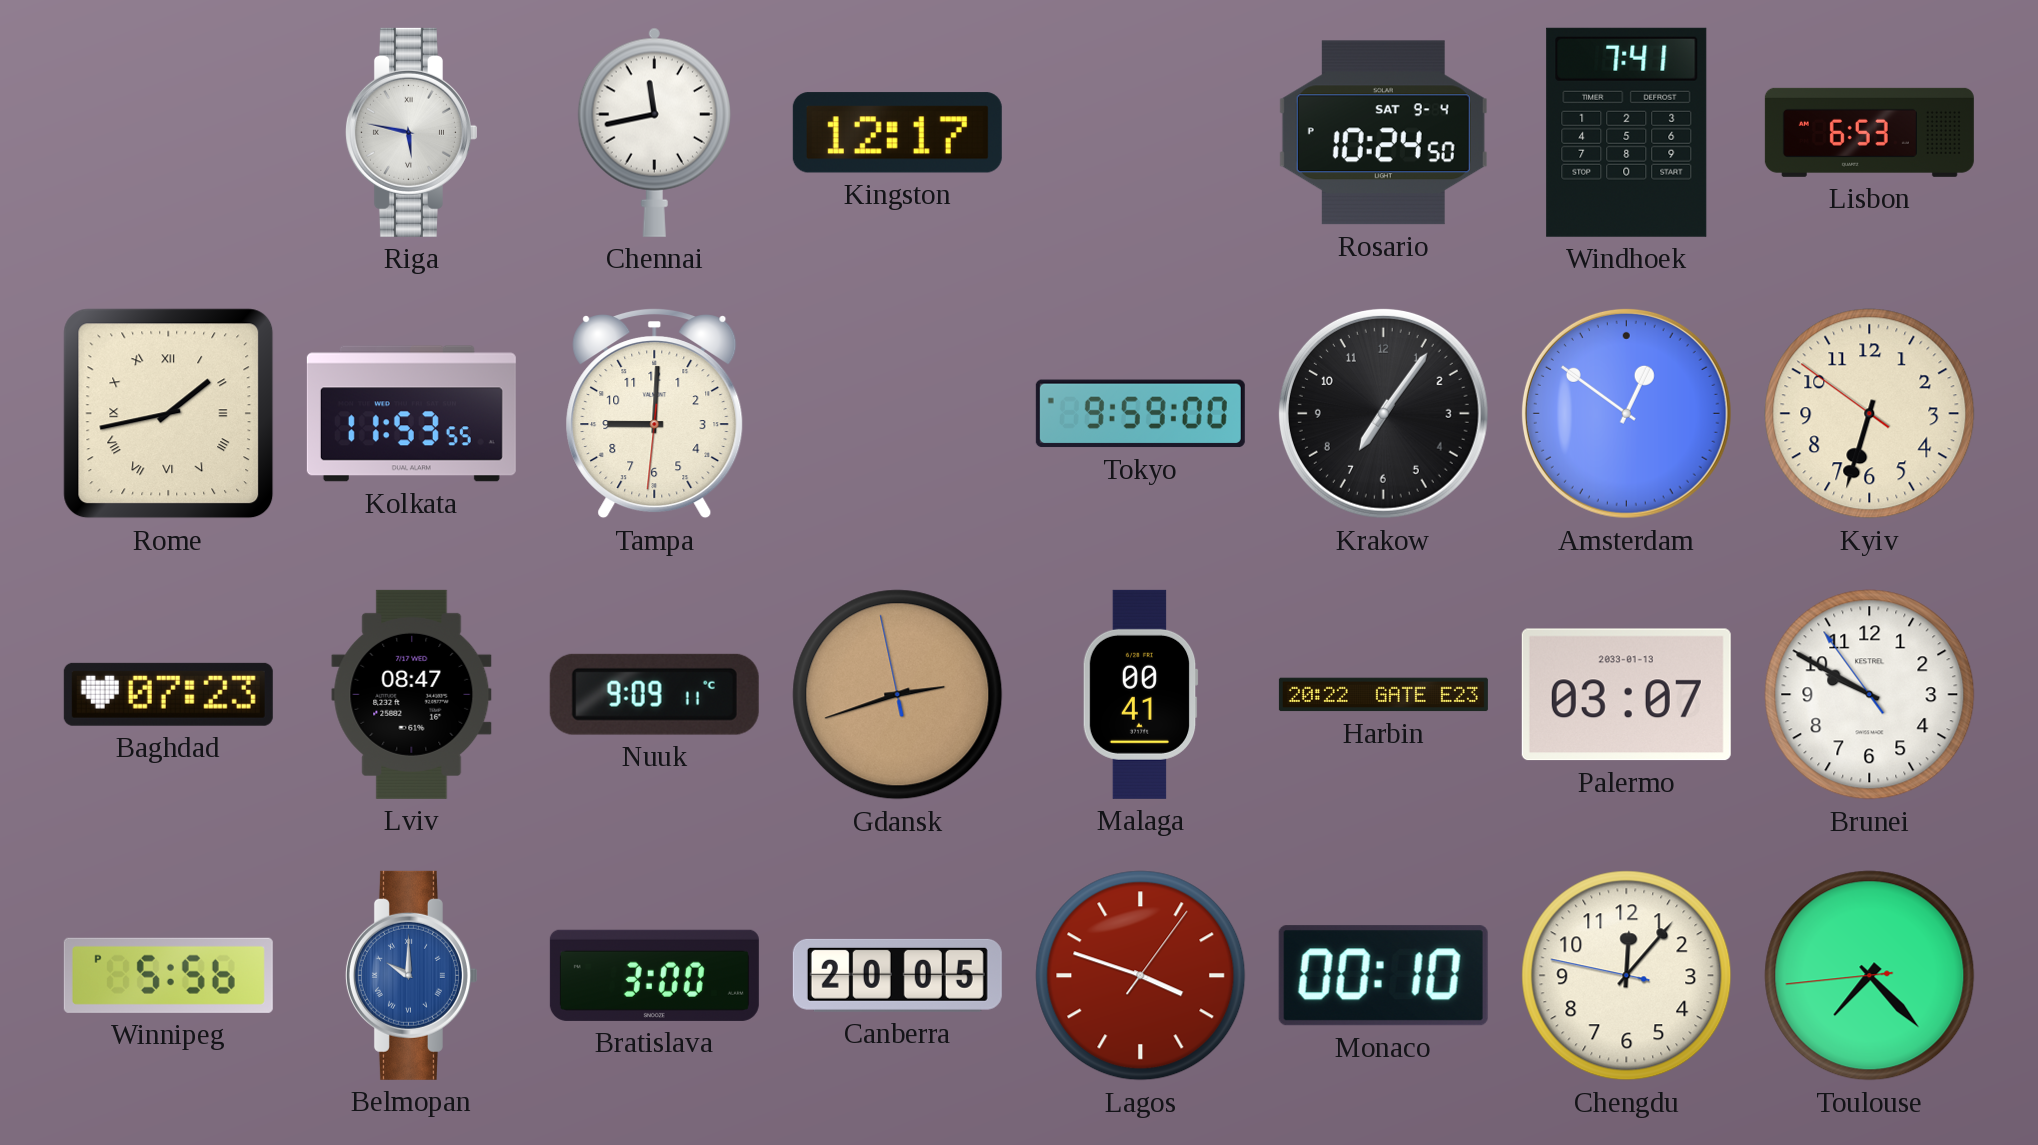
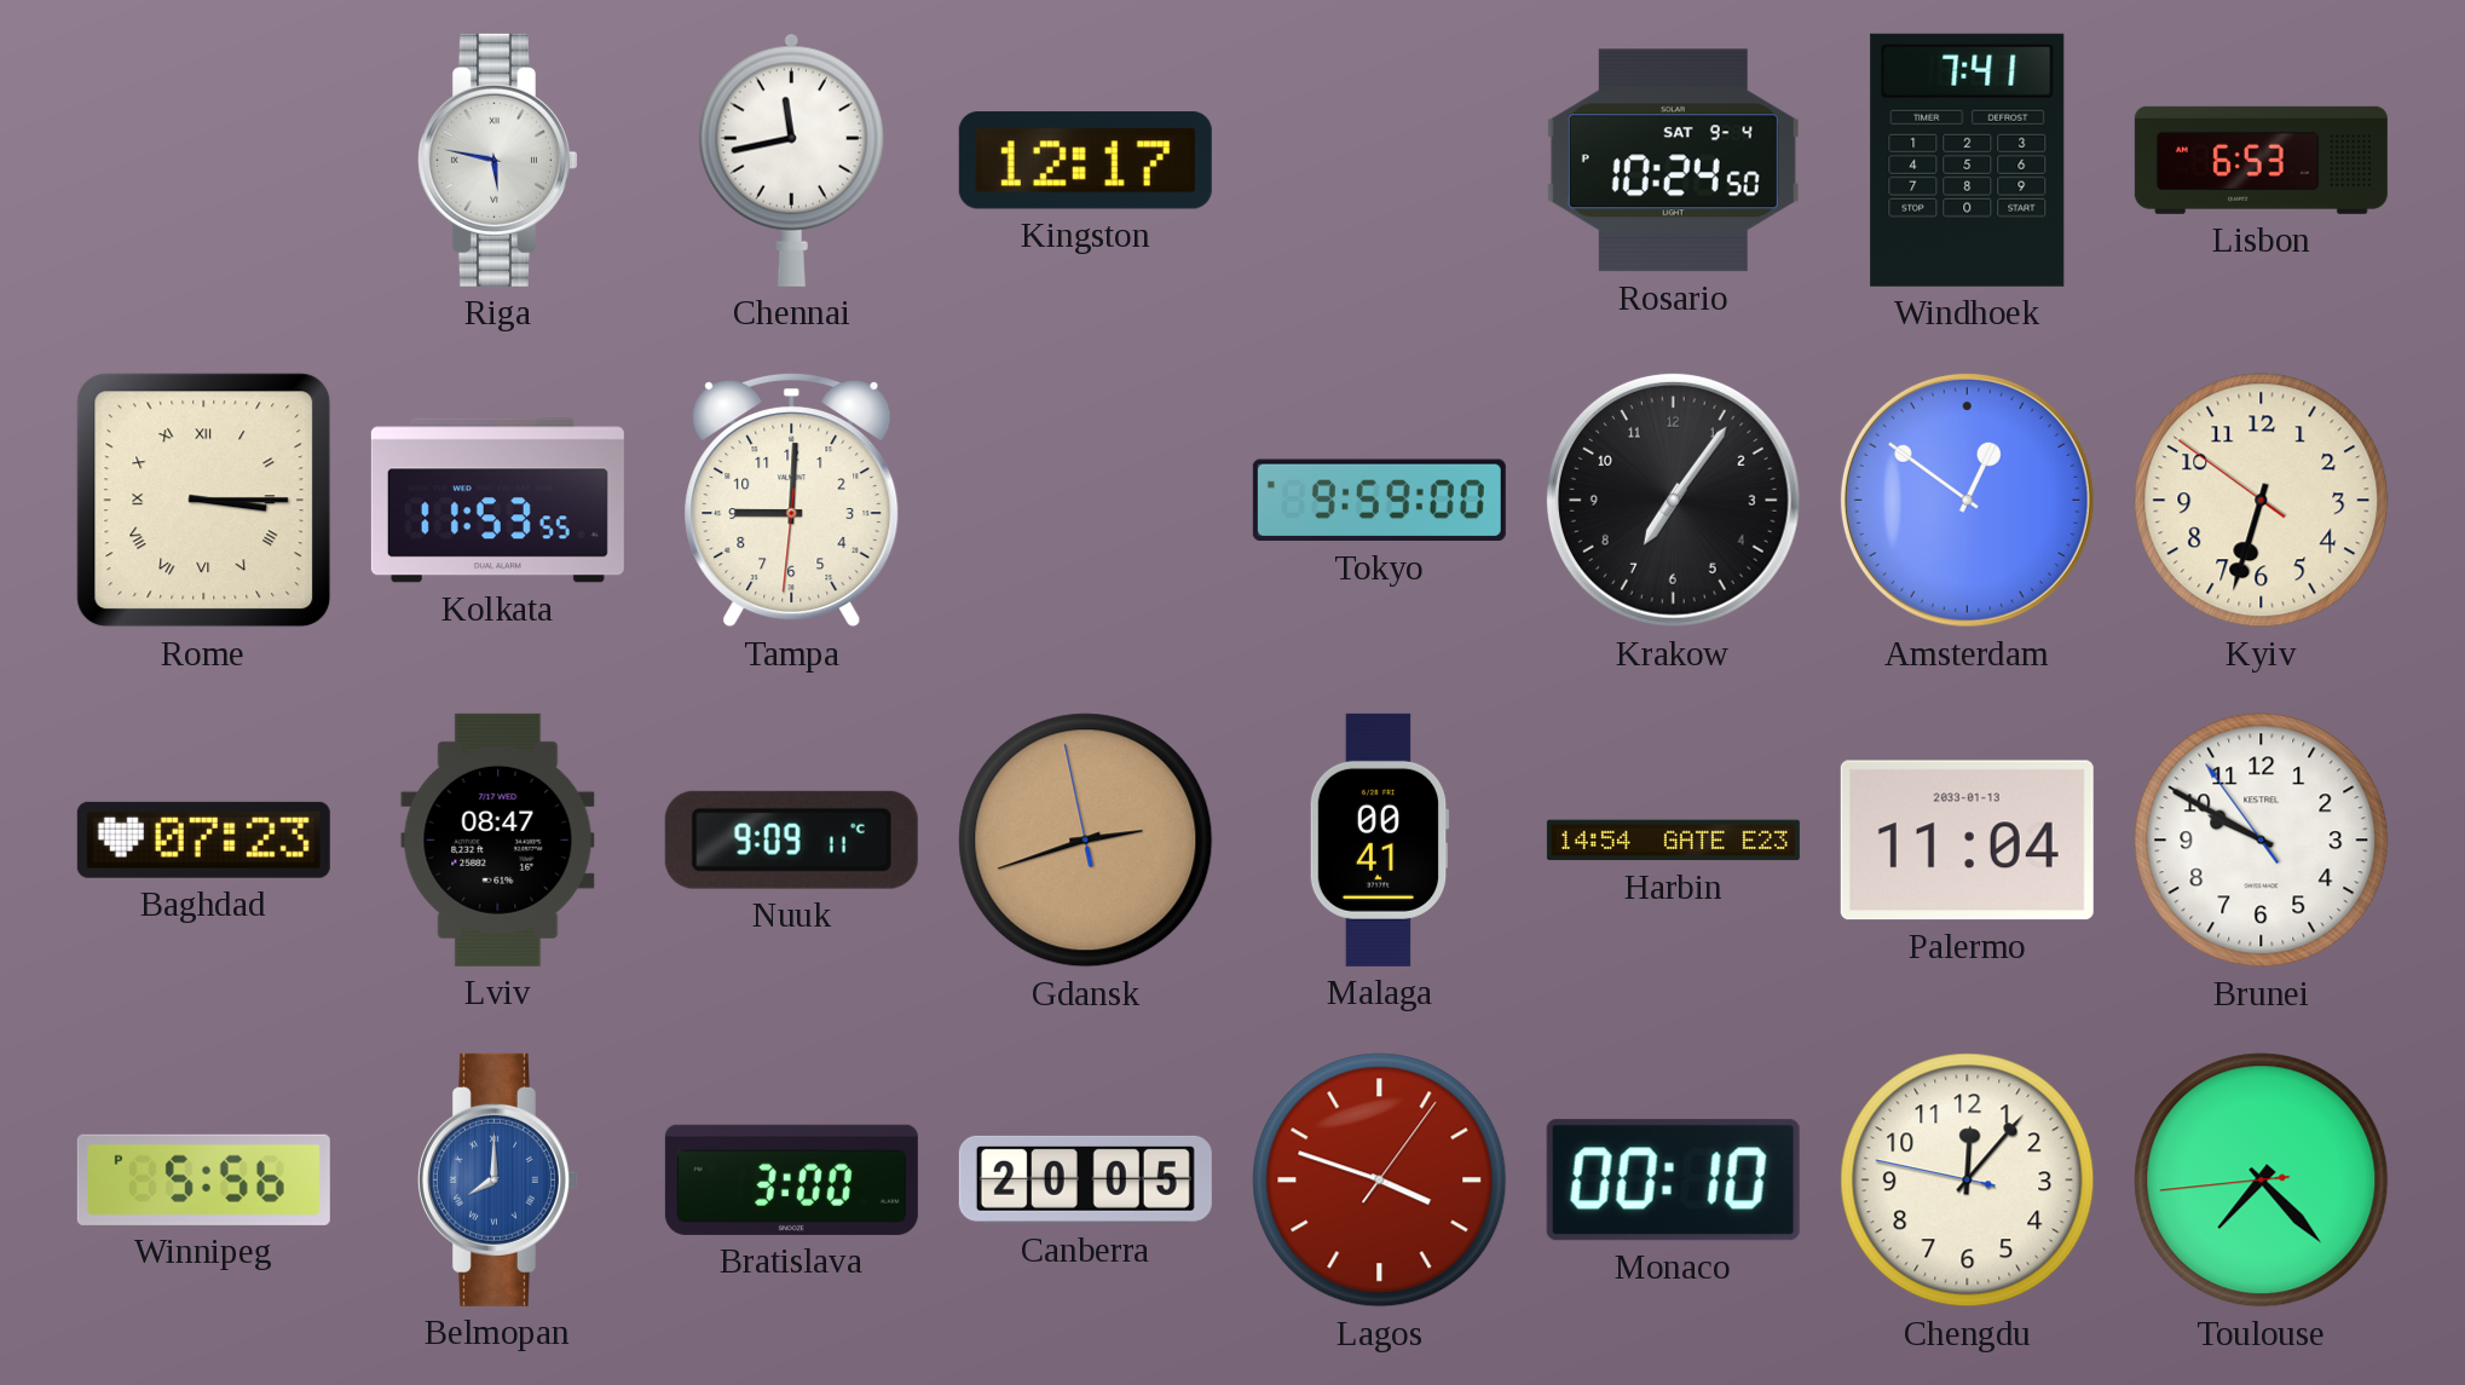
Rome: 1:43 -> 3:15
Harbin: 20:22 -> 14:54
Palermo: 03:07 -> 11:04
Belmopan: 10:00 -> 8:00
